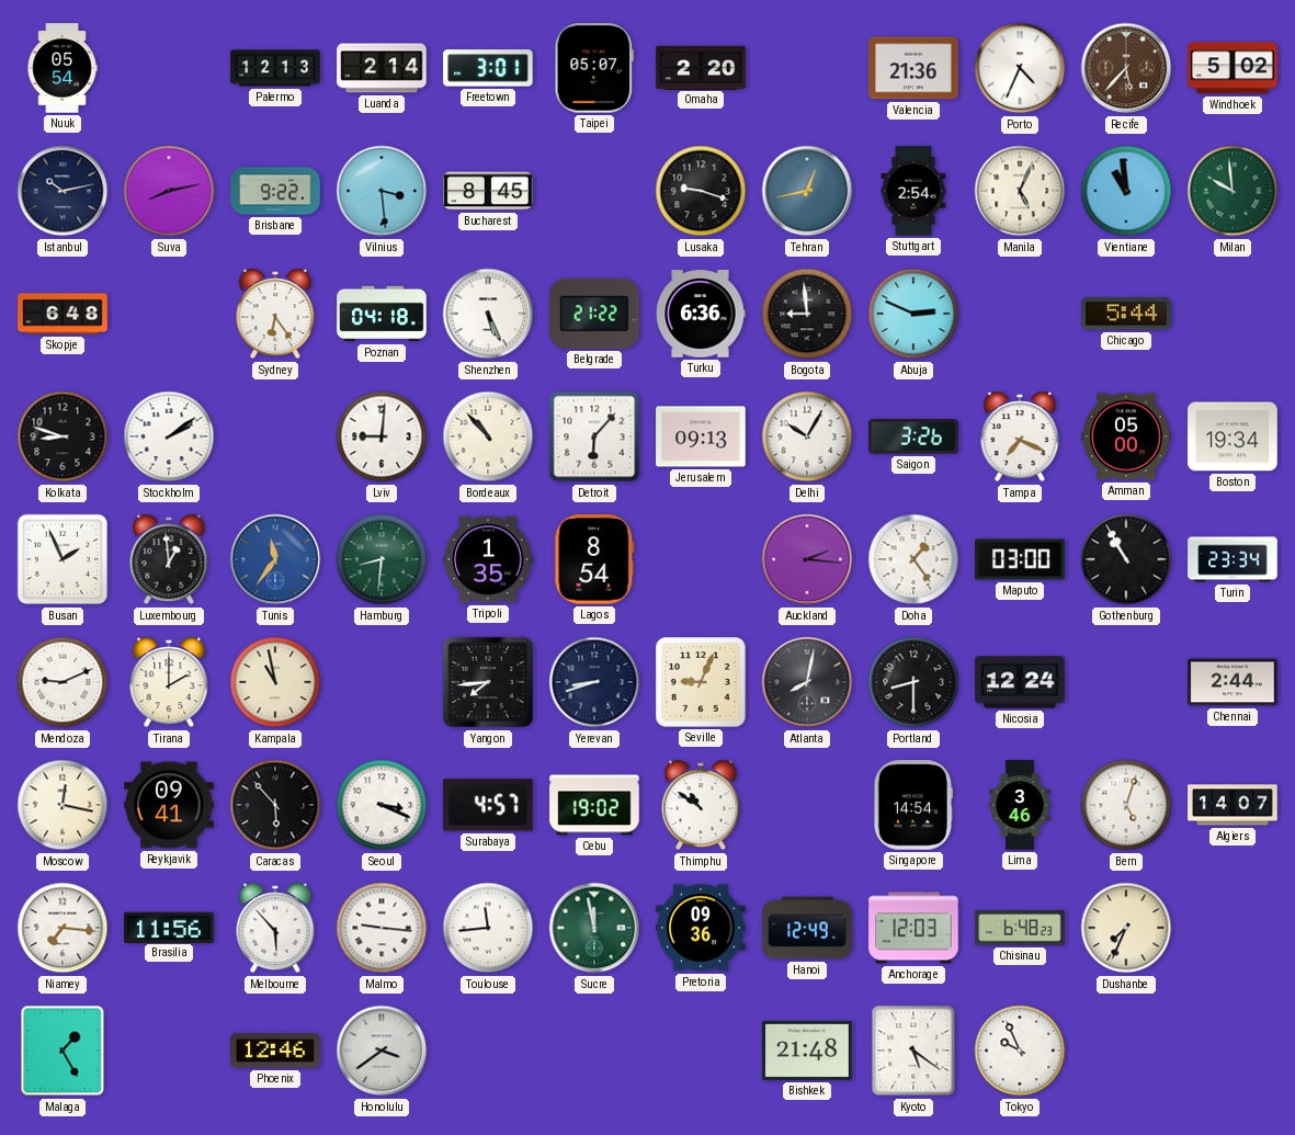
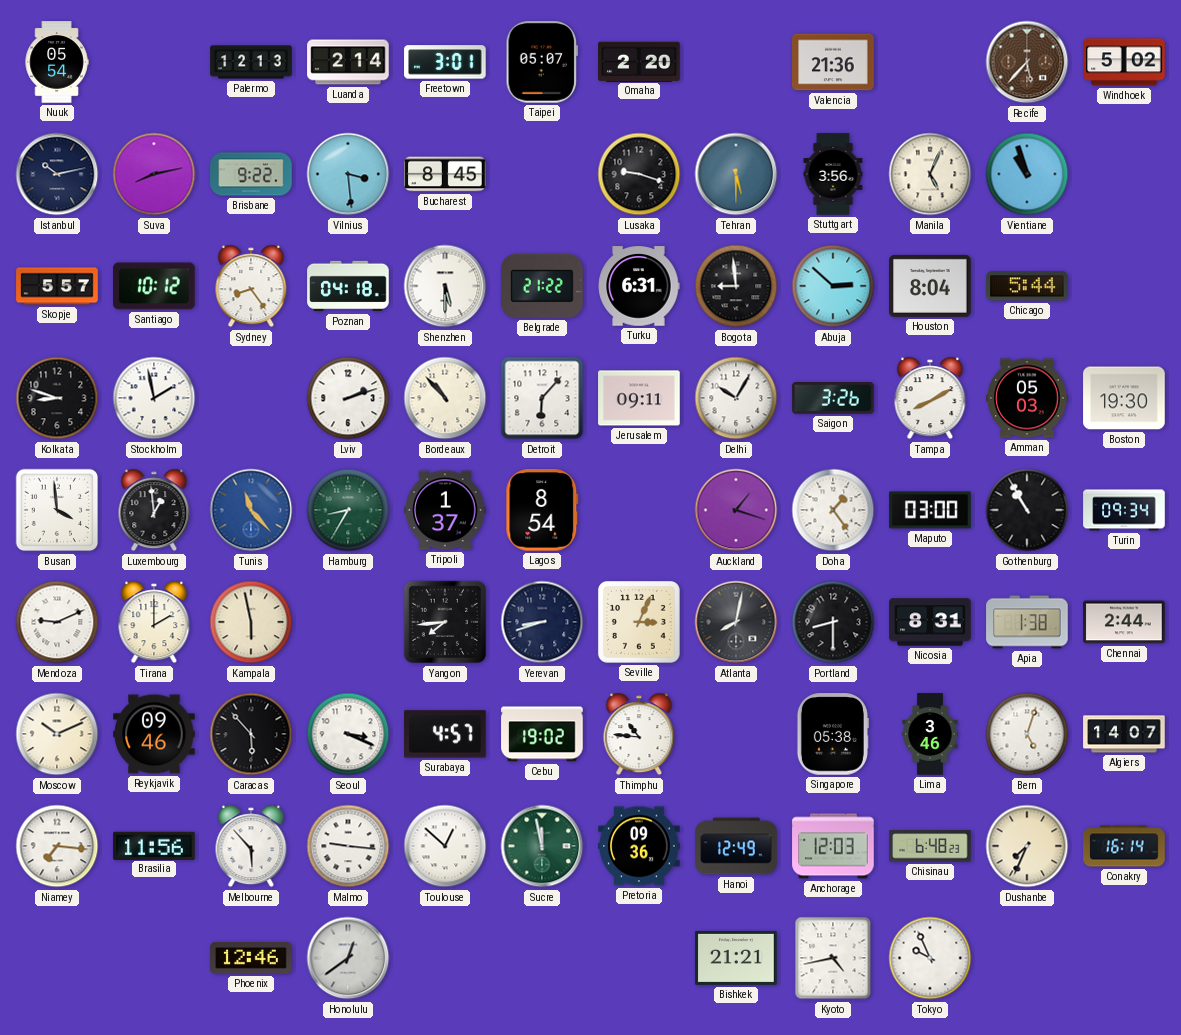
Porto: 4:34 -> none
Tehran: 12:43 -> 5:30
Stuttgart: 2:54 -> 3:56
Vientiane: 10:59 -> 10:57
Milan: 9:59 -> none
Skopje: 6:48 -> 5:57
Santiago: none -> 10:12
Sydney: 6:24 -> 8:24
Shenzhen: 5:26 -> 5:30
Turku: 6:36 -> 6:31
Abuja: 2:49 -> 2:52
Houston: none -> 8:04
Stockholm: 2:09 -> 1:58
Lviv: 9:01 -> 2:12
Jerusalem: 09:13 -> 09:11
Tampa: 7:19 -> 8:10
Amman: 05:00 -> 05:03
Boston: 19:34 -> 19:30
Busan: 1:56 -> 3:59
Tunis: 11:36 -> 11:23
Hamburg: 8:31 -> 8:35
Tripoli: 1:35 -> 1:37
Auckland: 2:16 -> 1:18
Turin: 23:34 -> 09:34
Kampala: 10:58 -> 5:58
Seville: 9:04 -> 3:04
Nicosia: 12:24 -> 8:31
Apia: none -> 1:38
Moscow: 12:17 -> 10:11
Reykjavik: 09:41 -> 09:46
Thimphu: 10:51 -> 10:46
Singapore: 14:54 -> 05:38
Toulouse: 11:44 -> 12:52
Conakry: none -> 16:14
Malaga: 1:25 -> none
Honolulu: 3:39 -> 12:39
Bishkek: 21:48 -> 21:21
Kyoto: 5:21 -> 4:43
